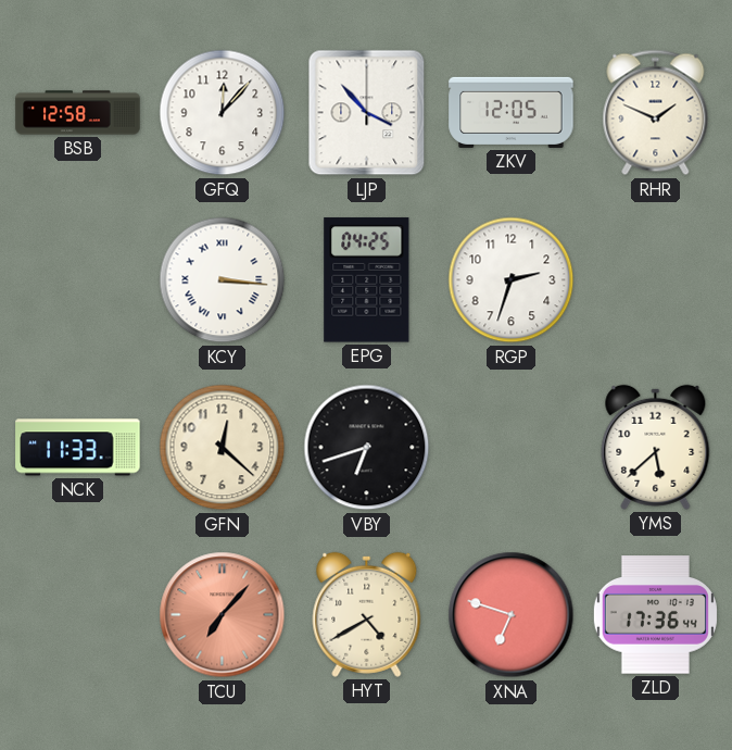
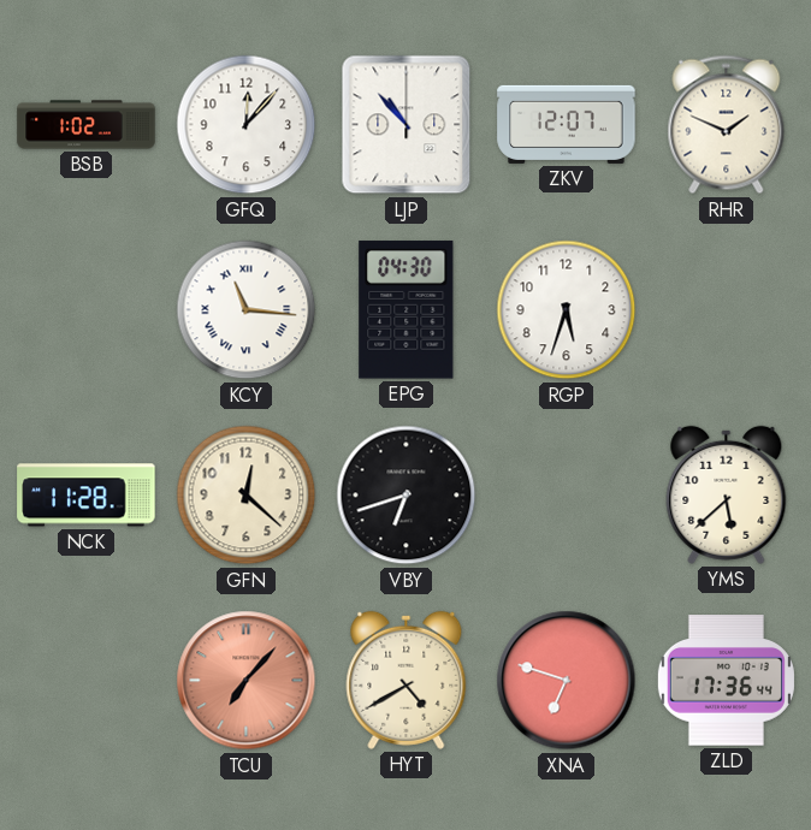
BSB: 12:58 -> 1:02
LJP: 3:53 -> 10:53
ZKV: 12:05 -> 12:07
KCY: 3:16 -> 11:16
EPG: 04:25 -> 04:30
RGP: 2:33 -> 5:33
NCK: 11:33 -> 11:28
